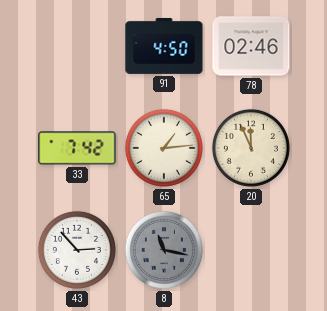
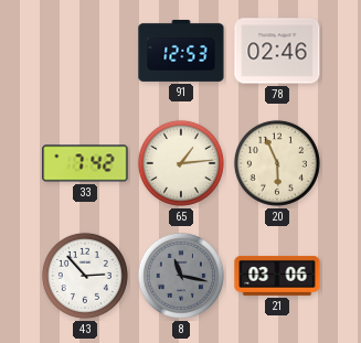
91: 4:50 -> 12:53
20: 11:56 -> 5:56
21: none -> 03:06
